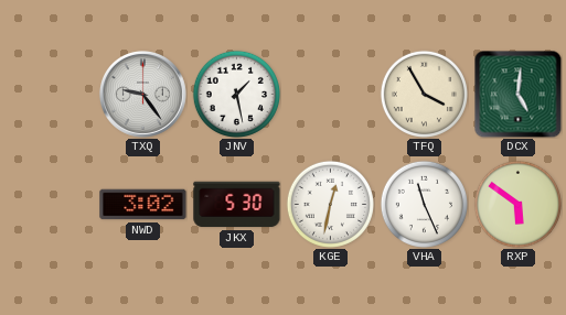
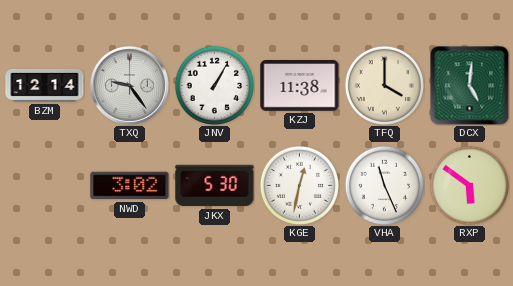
BZM: none -> 12:14
JNV: 1:28 -> 1:05
KZJ: none -> 11:38
TFQ: 3:55 -> 4:00
